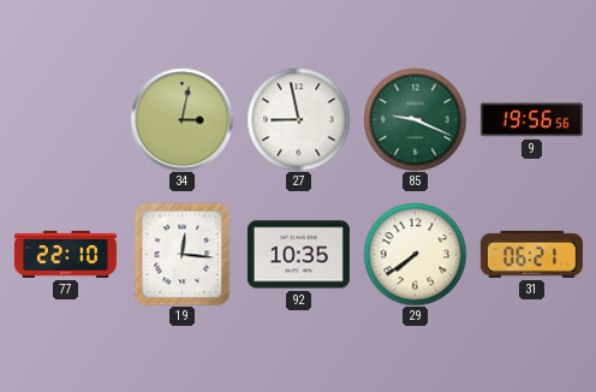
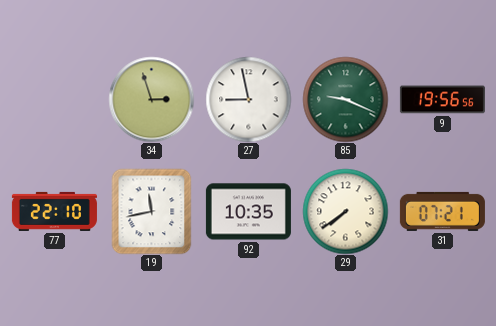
34: 3:02 -> 2:57
19: 12:16 -> 11:43
31: 06:21 -> 07:21
